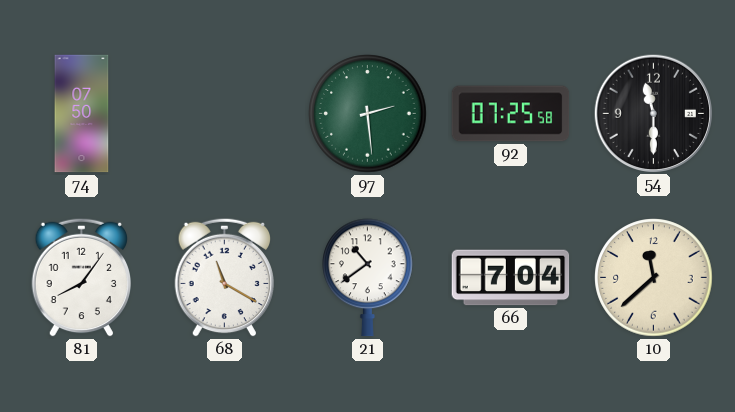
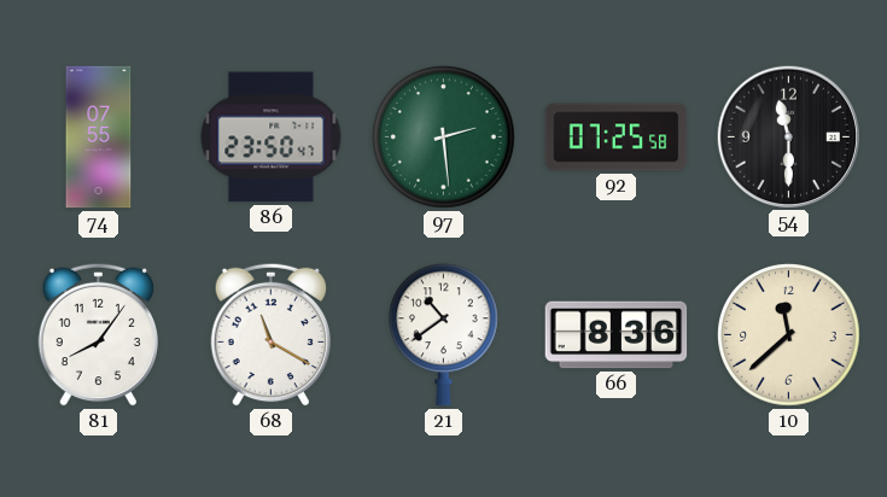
74: 07:50 -> 07:55
86: none -> 23:50
66: 7:04 -> 8:36
